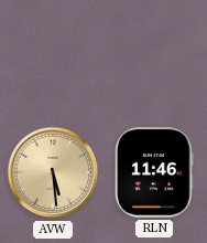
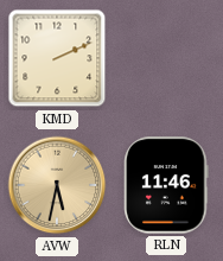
KMD: none -> 2:11
AVW: 5:29 -> 5:32
